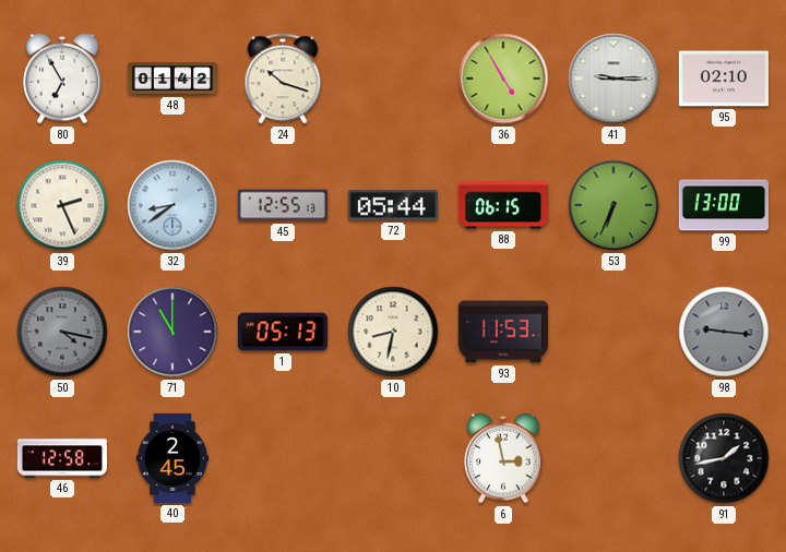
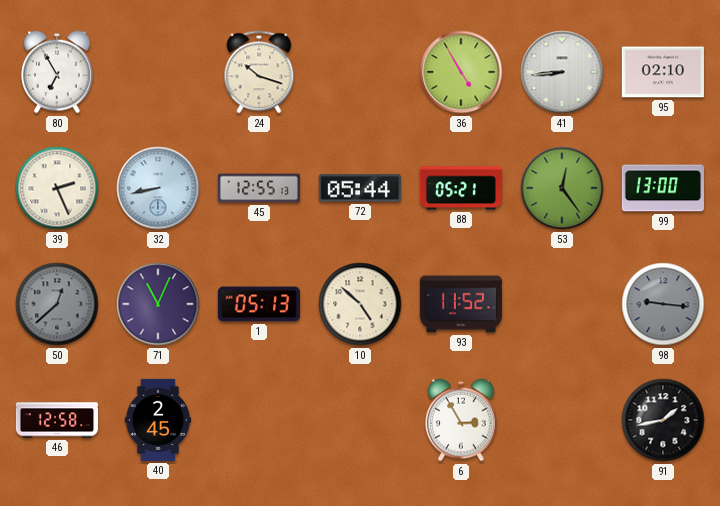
48: 01:42 -> none
41: 9:15 -> 8:44
32: 8:39 -> 8:43
88: 06:15 -> 05:21
53: 6:34 -> 12:24
50: 4:17 -> 12:38
71: 11:00 -> 11:04
10: 8:32 -> 4:52
93: 11:53 -> 11:52
6: 2:58 -> 2:55
